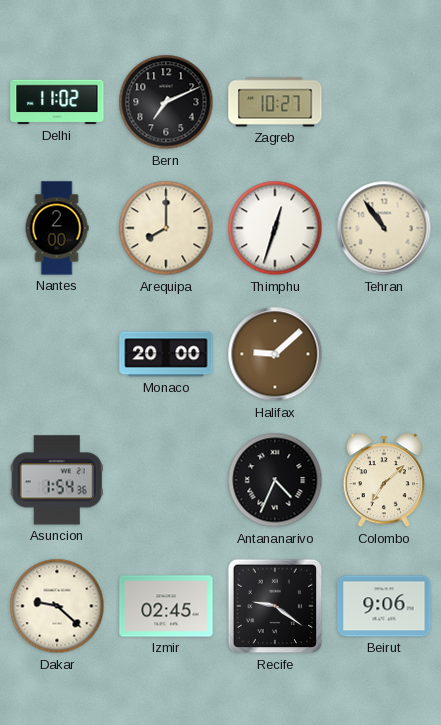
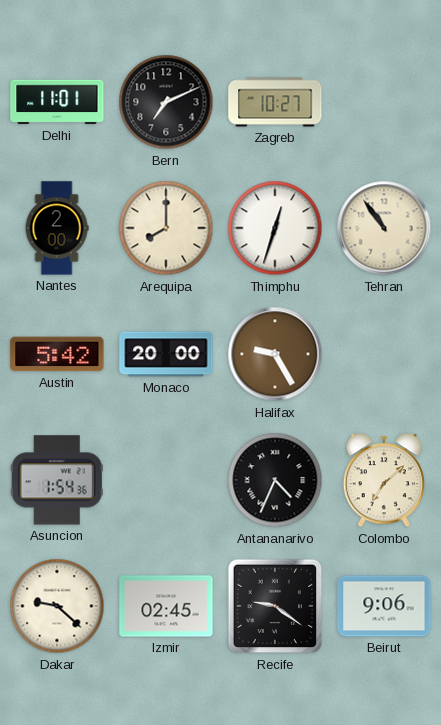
Delhi: 11:02 -> 11:01
Austin: none -> 5:42
Halifax: 9:08 -> 9:25
